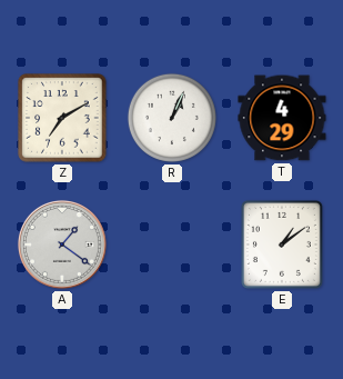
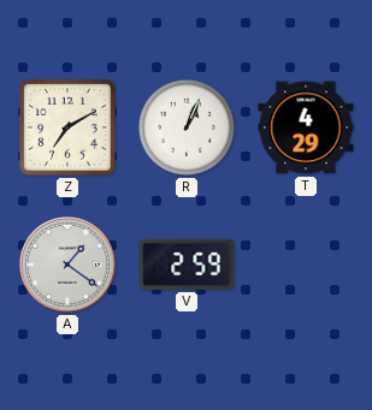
V: none -> 2:59
E: 1:09 -> none
